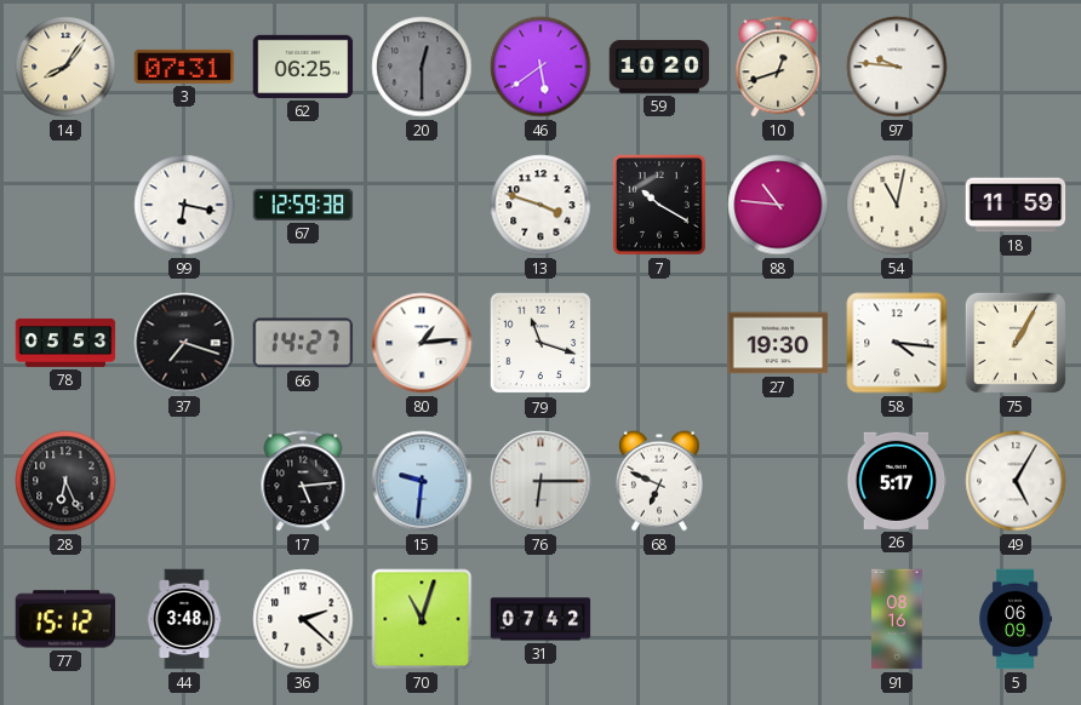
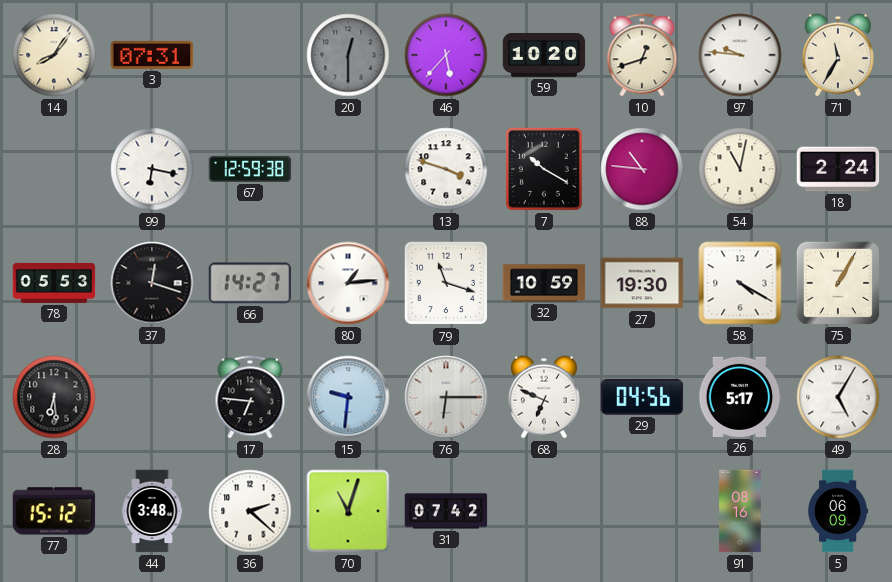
62: 06:25 -> none
46: 5:39 -> 5:37
71: none -> 11:35
18: 11:59 -> 2:24
37: 7:18 -> 12:18
32: none -> 10:59
58: 4:16 -> 4:20
28: 6:26 -> 6:29
17: 5:14 -> 6:46
29: none -> 04:56
